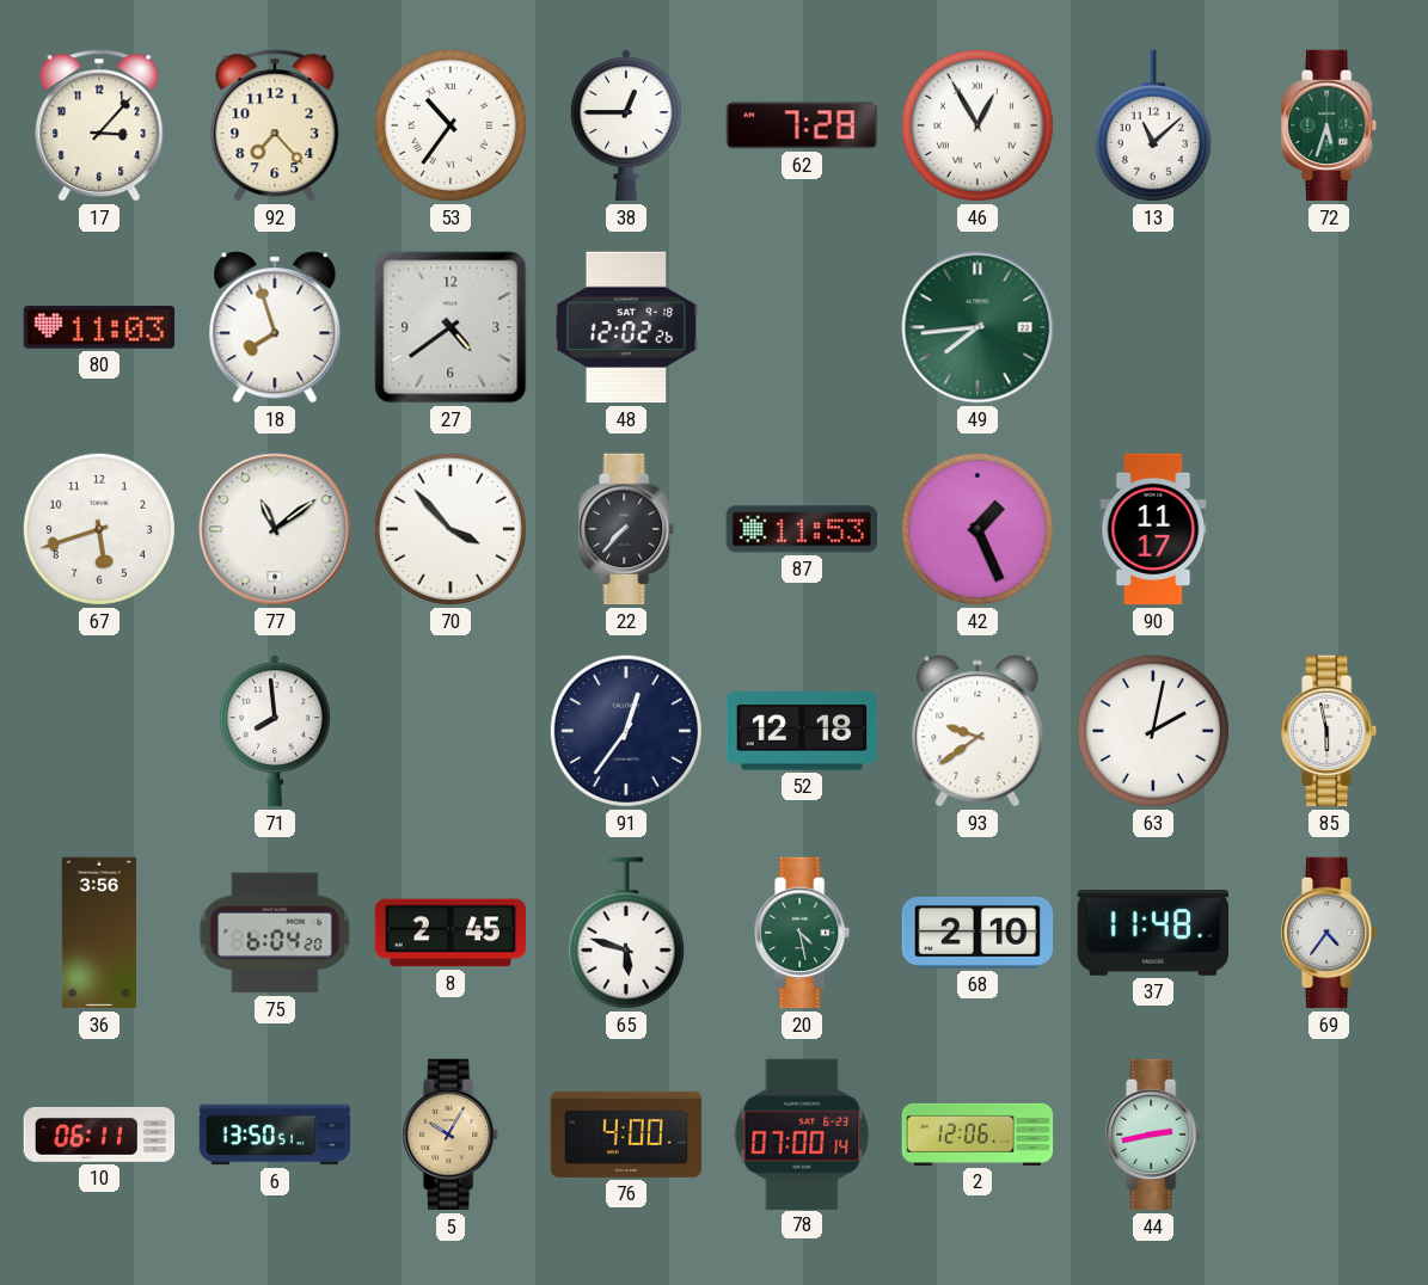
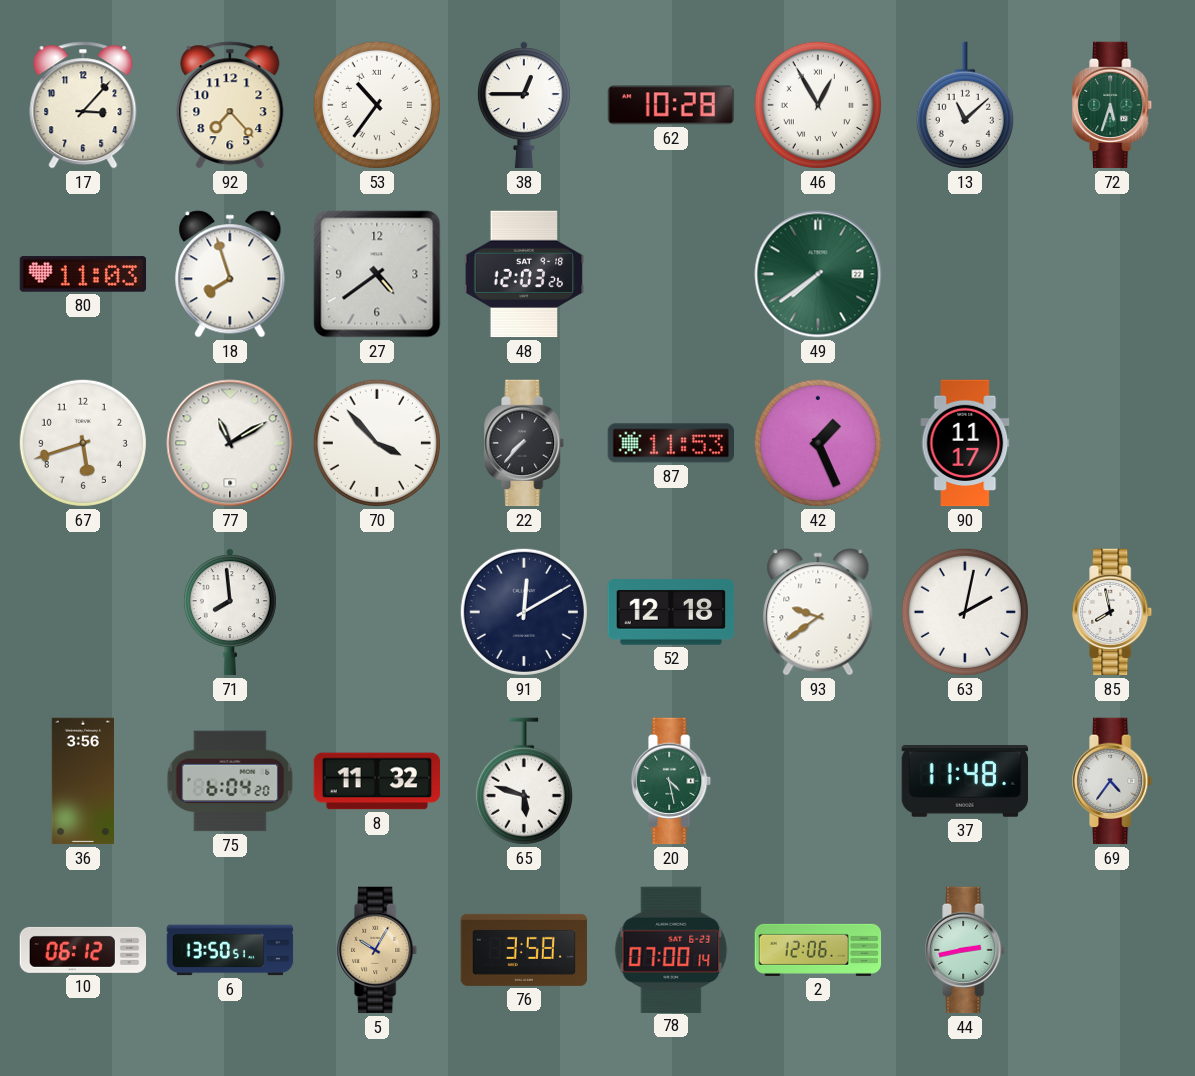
62: 7:28 -> 10:28
48: 12:02 -> 12:03
49: 7:44 -> 7:39
77: 11:09 -> 11:10
91: 12:36 -> 12:10
85: 5:58 -> 7:58
8: 2:45 -> 11:32
68: 2:10 -> none
10: 06:11 -> 06:12
76: 4:00 -> 3:58
